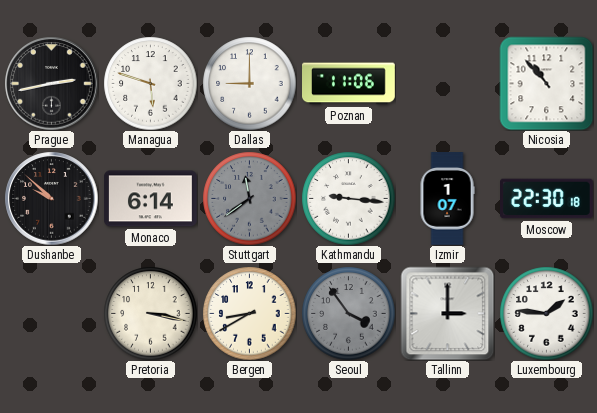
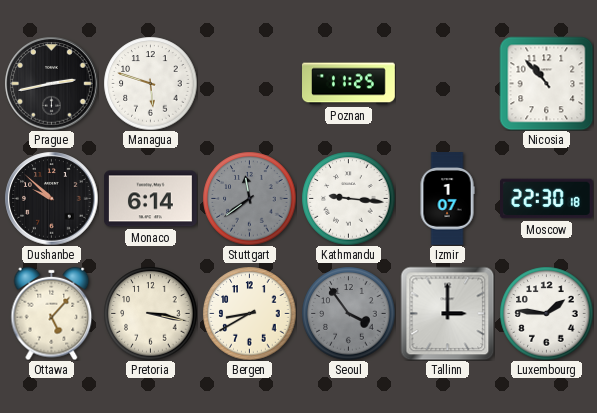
Dallas: 9:00 -> none
Poznan: 11:06 -> 11:25
Ottawa: none -> 5:07
